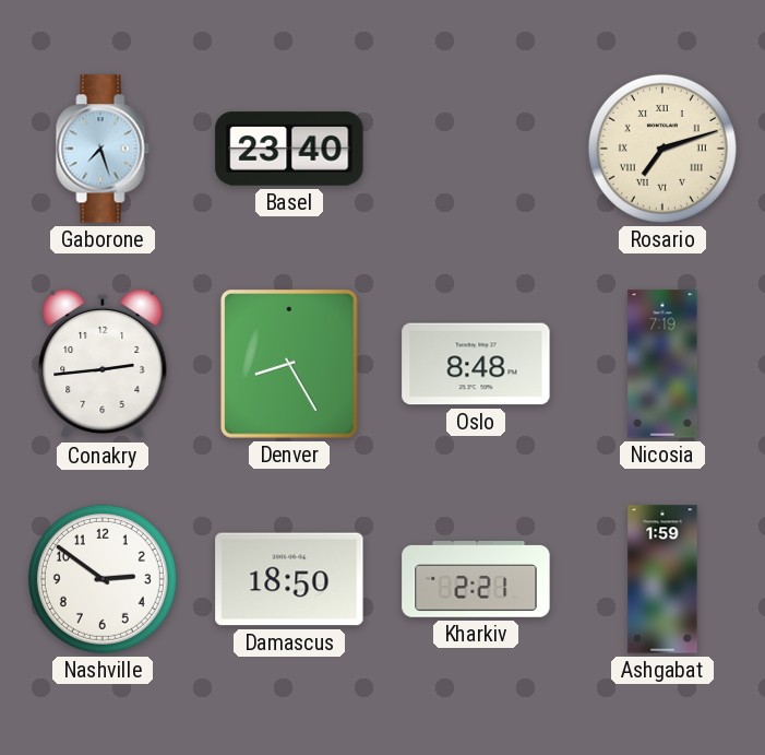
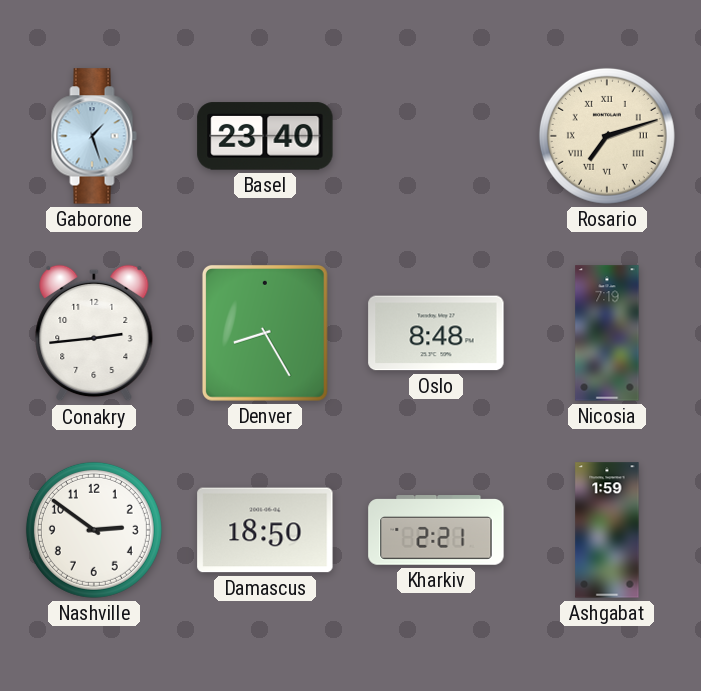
Gaborone: 7:27 -> 1:27
